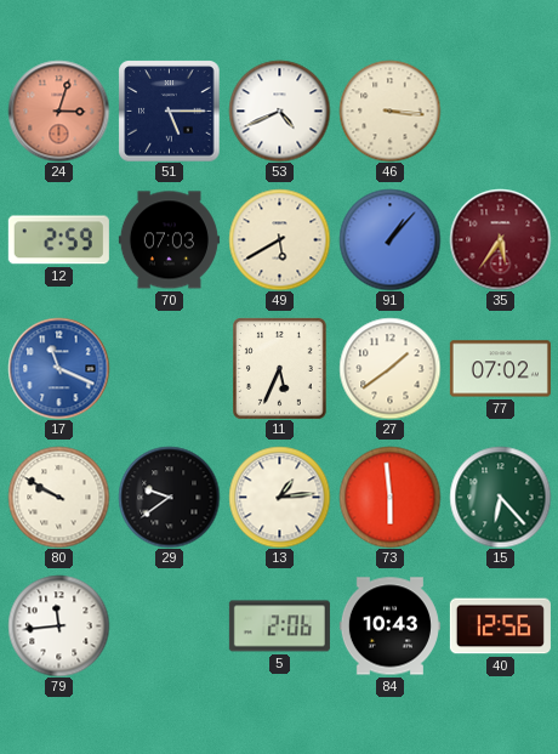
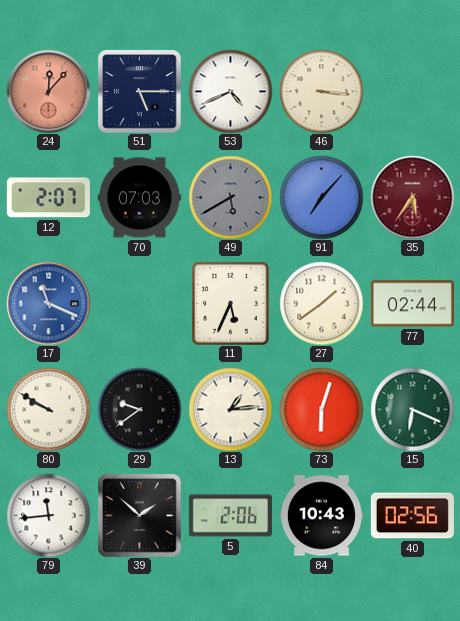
24: 3:03 -> 12:07
12: 2:59 -> 2:07
49 dial: cream -> grey
91: 1:07 -> 7:07
77: 07:02 -> 02:44
73: 5:59 -> 6:03
15: 6:23 -> 6:19
39: none -> 1:52
40: 12:56 -> 02:56
